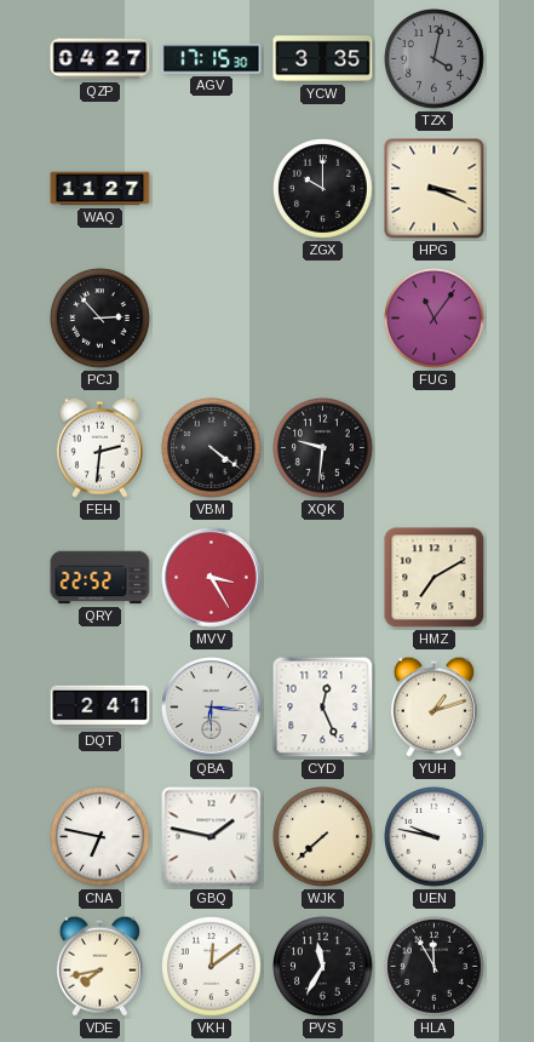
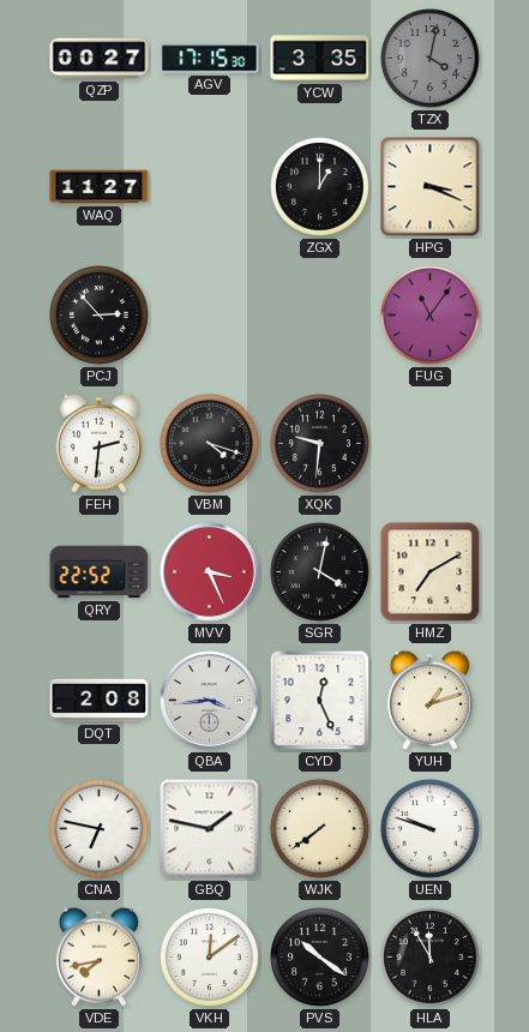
QZP: 04:27 -> 00:27
ZGX: 10:00 -> 1:00
VBM: 4:21 -> 4:18
MVV: 3:25 -> 3:26
SGR: none -> 4:02
DQT: 2:41 -> 2:08
QBA: 6:16 -> 3:44
WJK: 7:38 -> 7:39
UEN: 9:47 -> 9:48
PVS: 11:35 -> 10:21
